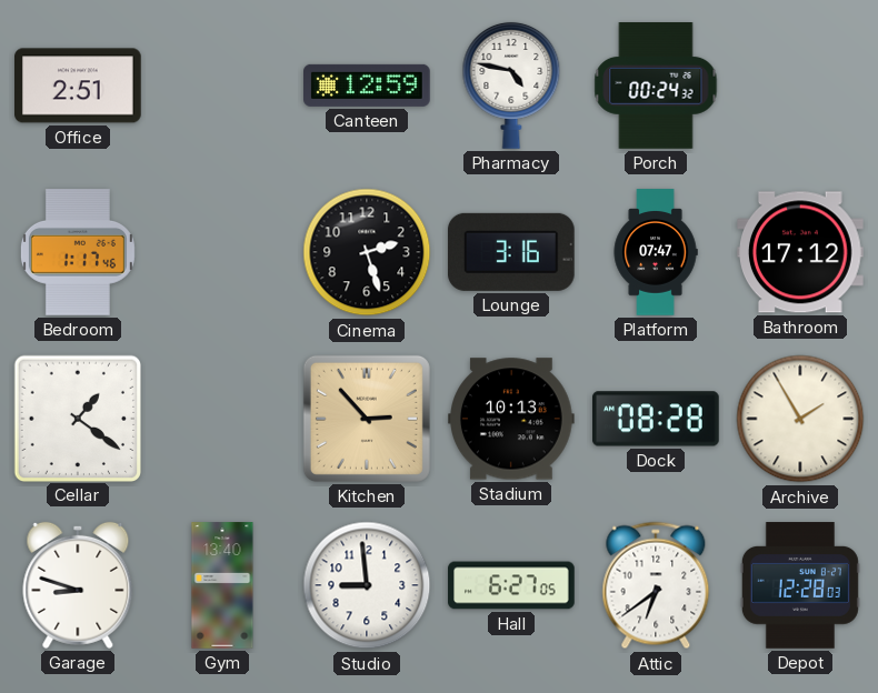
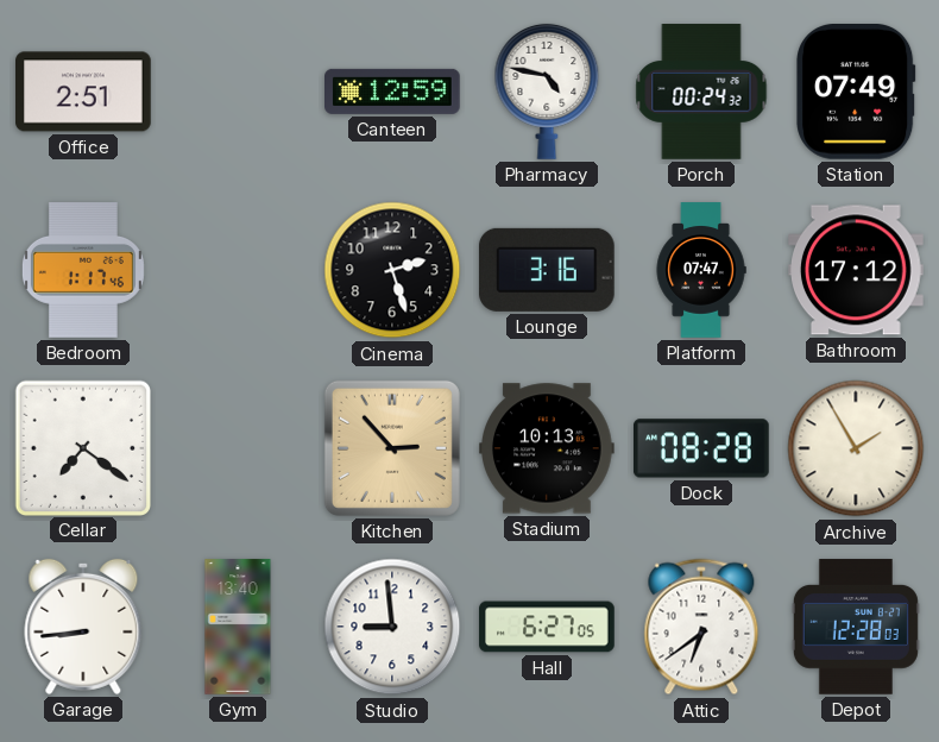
Station: none -> 07:49
Cellar: 1:21 -> 7:21
Garage: 8:48 -> 8:44
